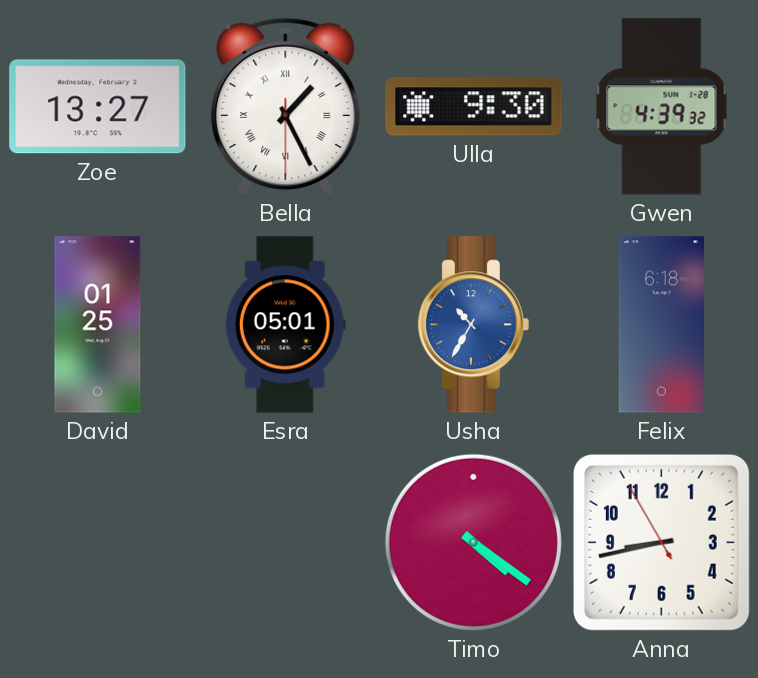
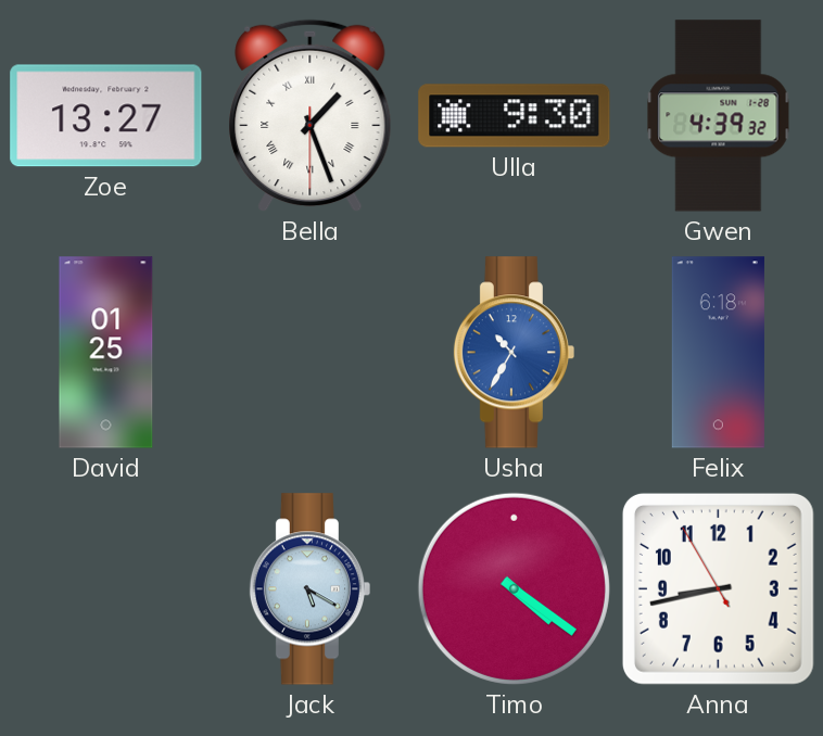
Bella: 1:25 -> 1:26
Esra: 05:01 -> none
Jack: none -> 5:20
